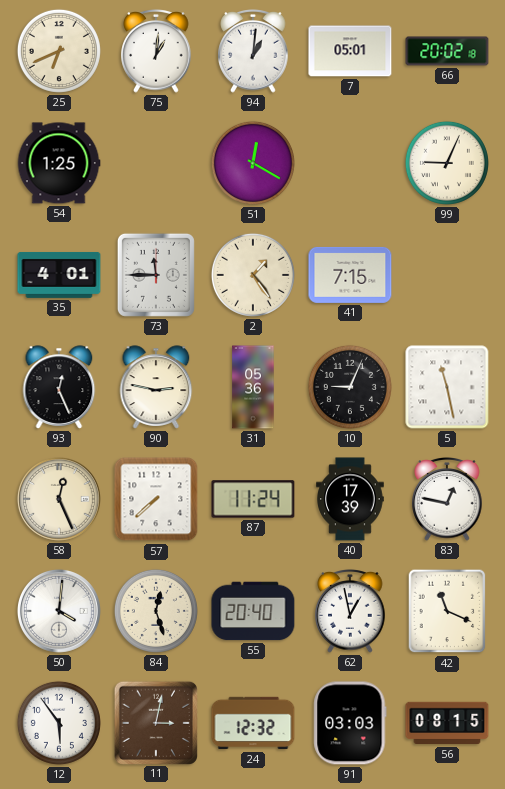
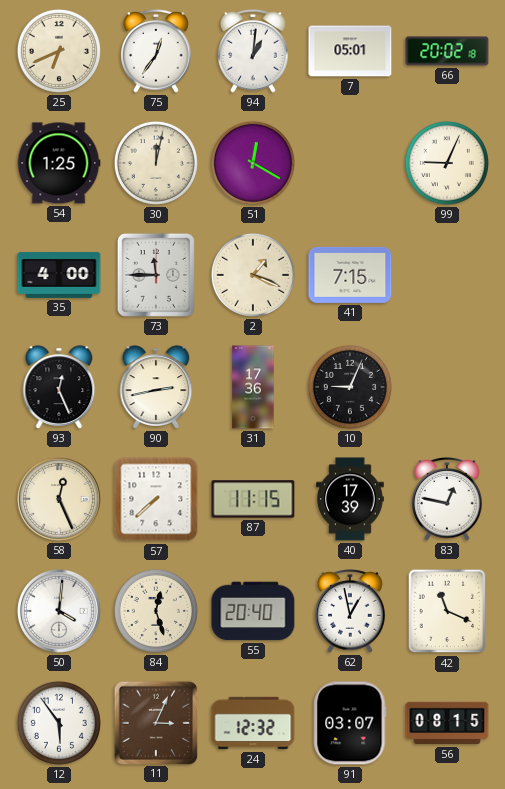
75: 1:01 -> 12:36
30: none -> 12:02
35: 4:01 -> 4:00
2: 1:24 -> 1:19
90: 2:47 -> 2:43
31: 05:36 -> 17:36
5: 11:28 -> none
87: 11:24 -> 11:15
11: 3:02 -> 3:04
91: 03:03 -> 03:07
